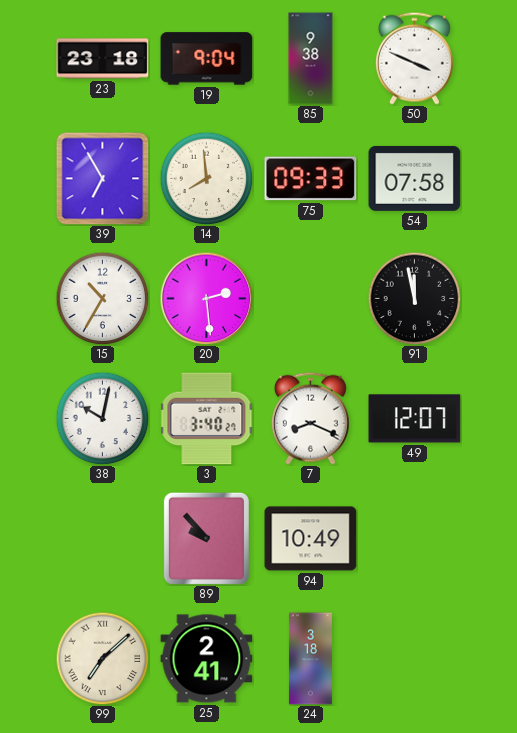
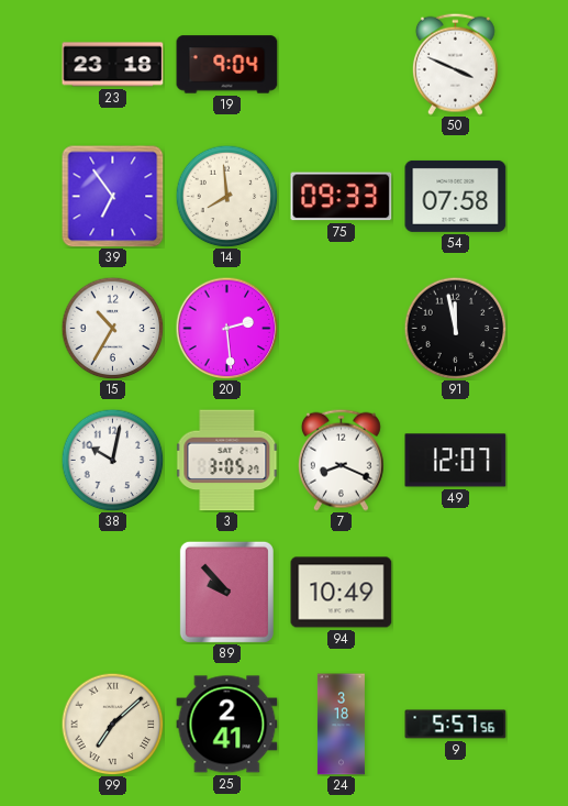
85: 9:38 -> none
39: 6:55 -> 6:54
3: 3:40 -> 3:05
9: none -> 5:57
